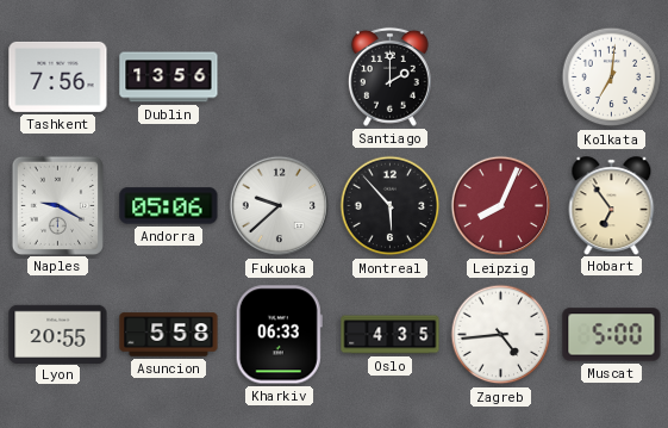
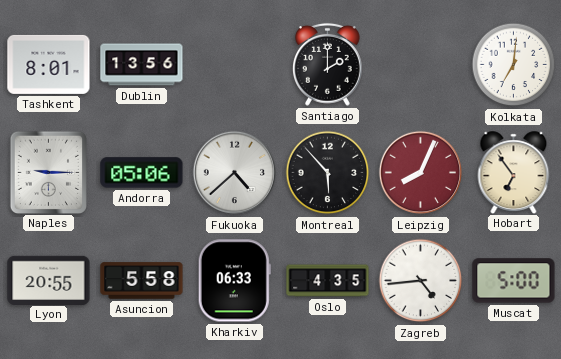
Tashkent: 7:56 -> 8:01
Naples: 9:20 -> 9:15
Fukuoka: 9:38 -> 4:38
